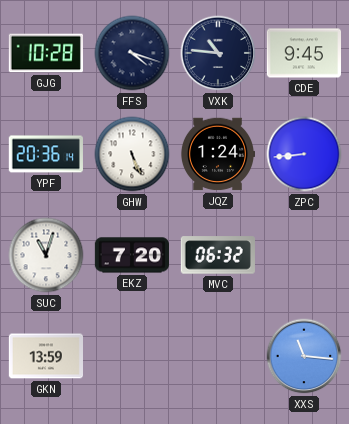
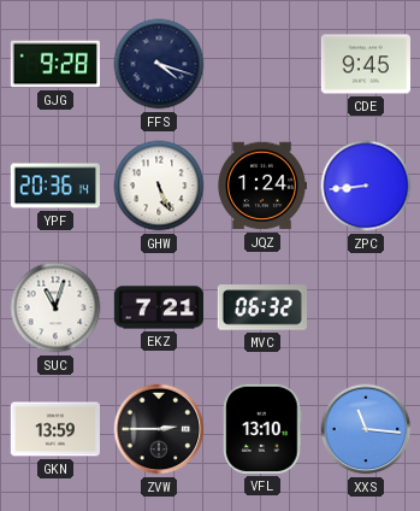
GJG: 10:28 -> 9:28
VXK: 10:46 -> none
EKZ: 7:20 -> 7:21
ZVW: none -> 2:45
VFL: none -> 13:10
